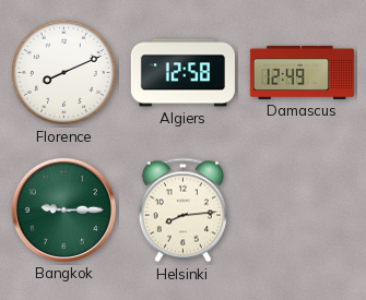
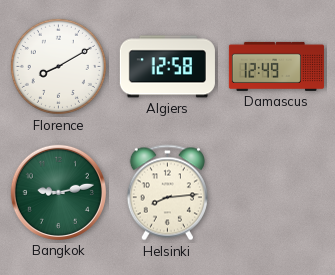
Florence: 8:11 -> 8:10
Bangkok: 9:15 -> 9:13
